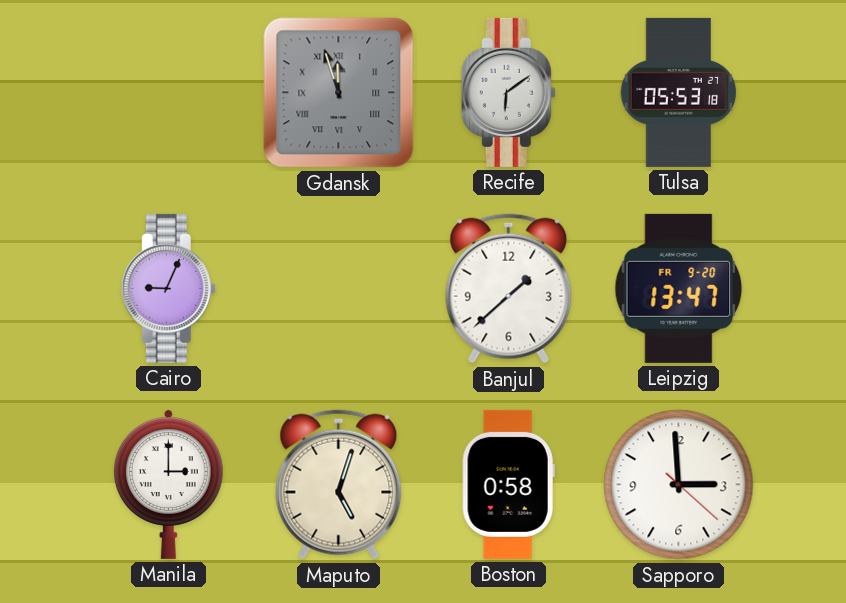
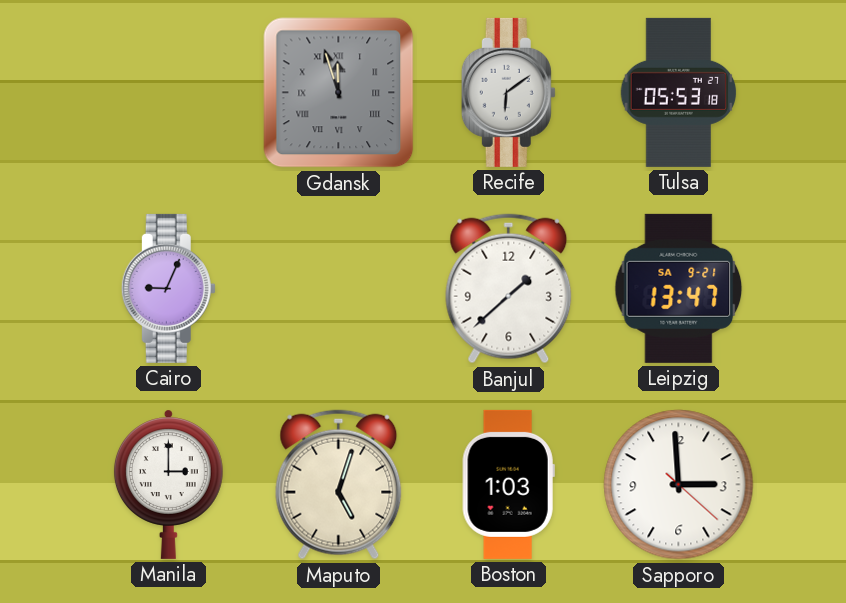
Leipzig date: FR 9-20 -> SA 9-21
Boston: 0:58 -> 1:03
